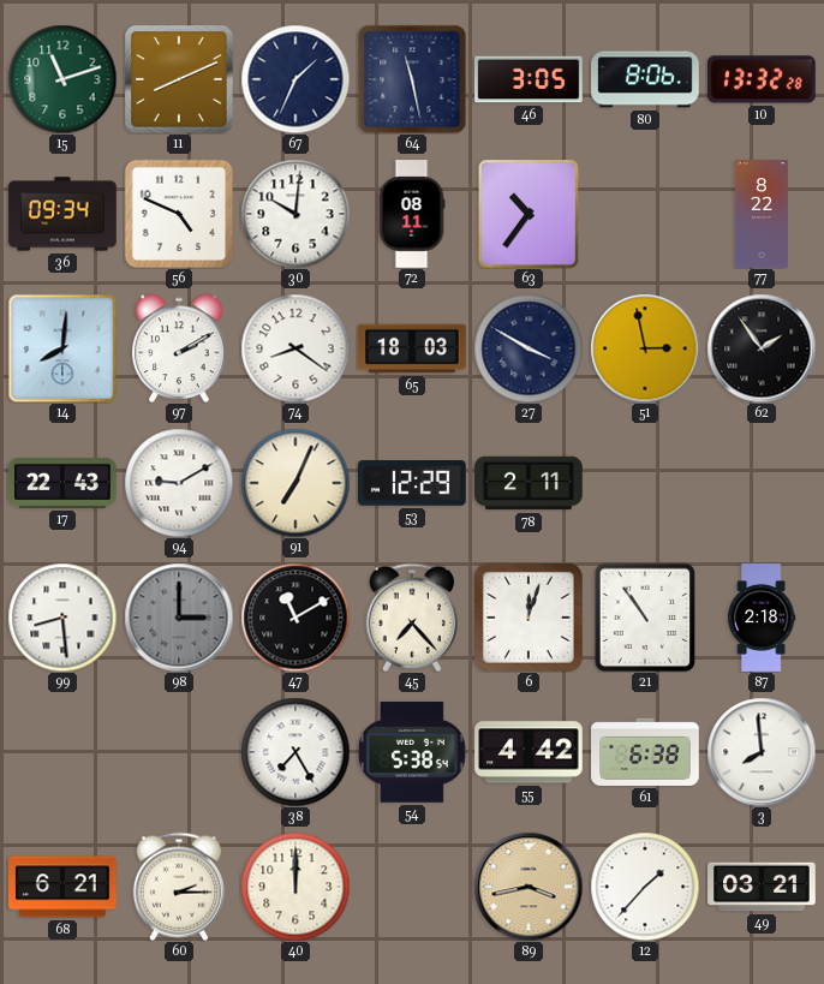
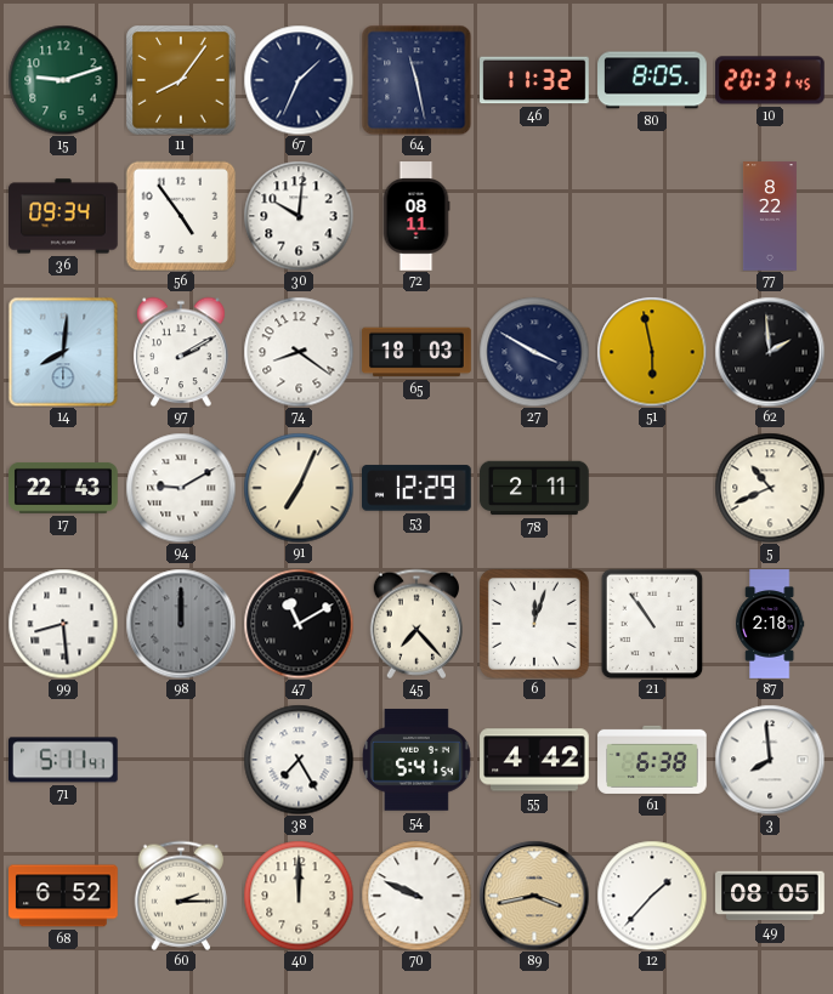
15: 11:12 -> 9:12
11: 8:11 -> 8:06
46: 3:05 -> 11:32
80: 8:06 -> 8:05
10: 13:32 -> 20:31
56: 4:49 -> 4:54
63: 10:36 -> none
51: 2:58 -> 5:58
62: 1:54 -> 1:59
5: none -> 10:41
98: 3:00 -> 12:00
71: none -> 5:11
54: 5:38 -> 5:41
68: 6:21 -> 6:52
70: none -> 9:49
49: 03:21 -> 08:05
